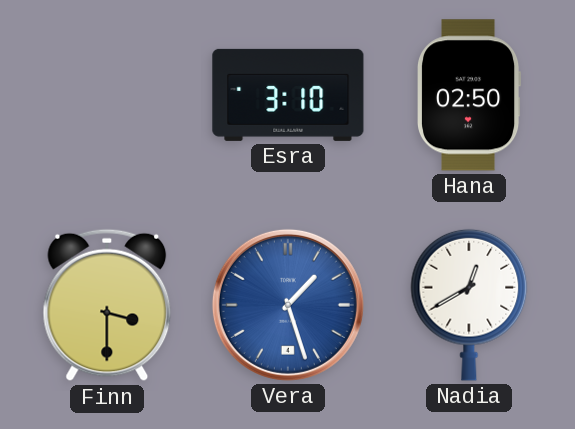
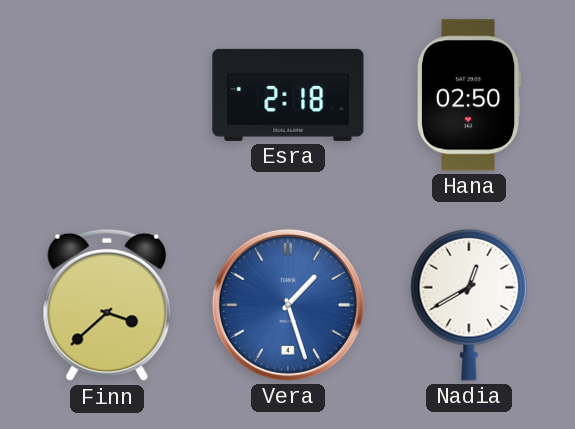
Esra: 3:10 -> 2:18
Finn: 3:30 -> 3:38
